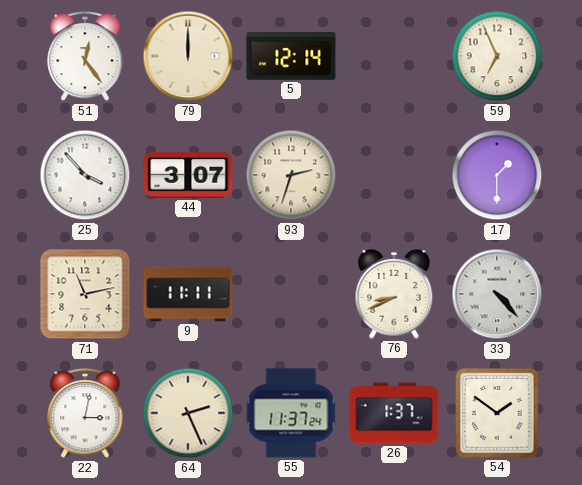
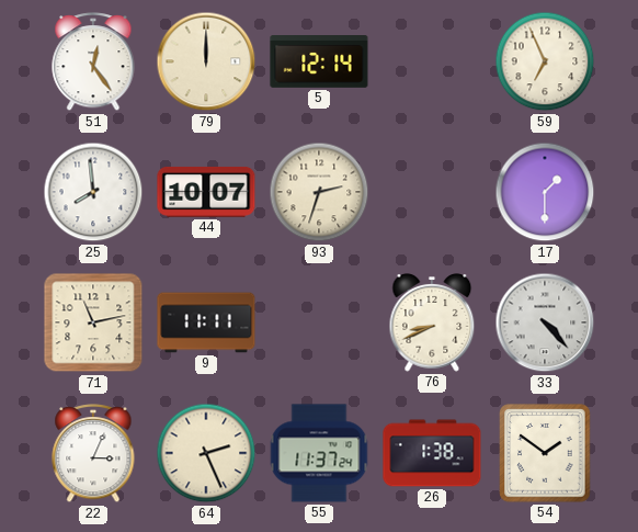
25: 3:53 -> 7:59
44: 3:07 -> 10:07
22: 3:02 -> 3:04
26: 1:37 -> 1:38
